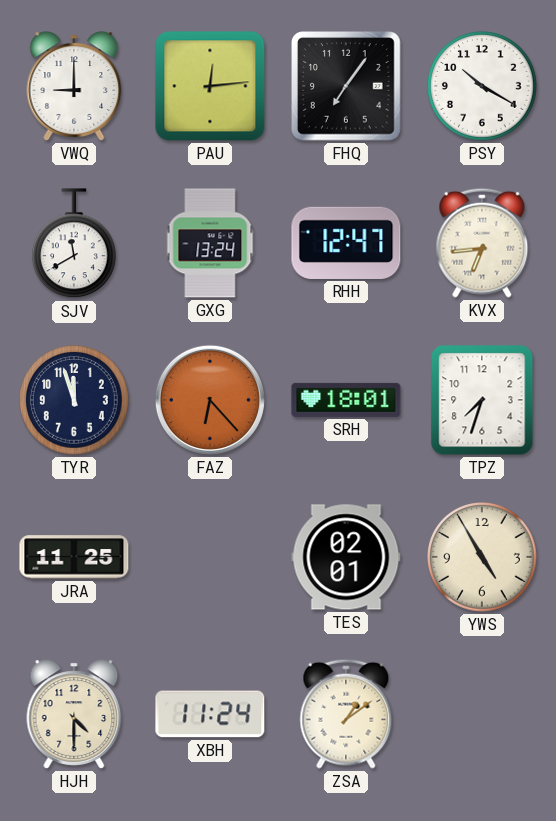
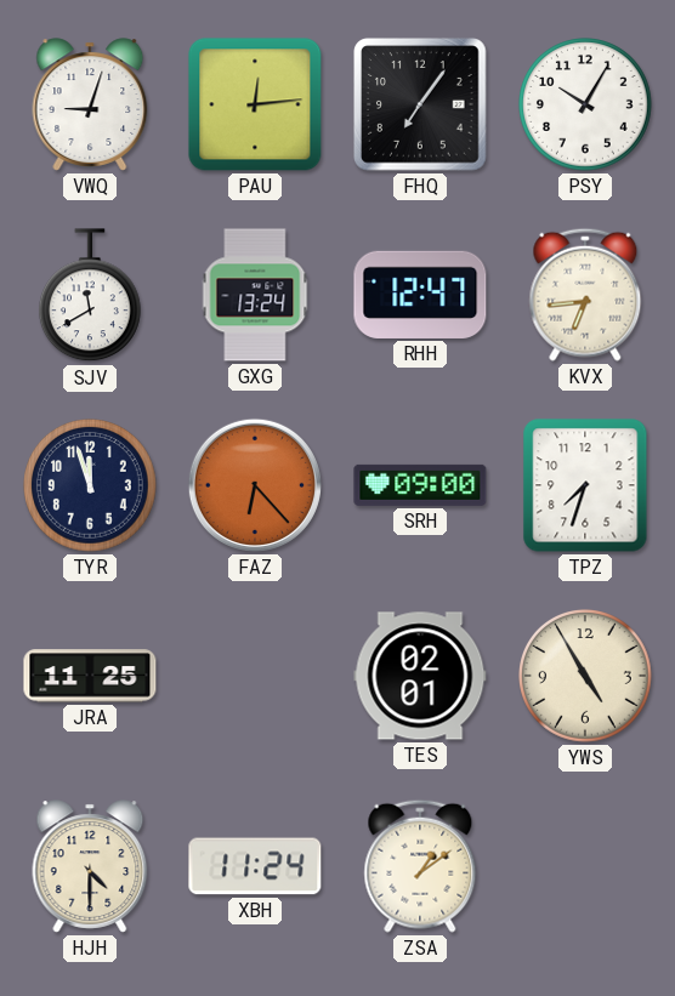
VWQ: 9:00 -> 9:03
PSY: 10:20 -> 10:05
SRH: 18:01 -> 09:00
